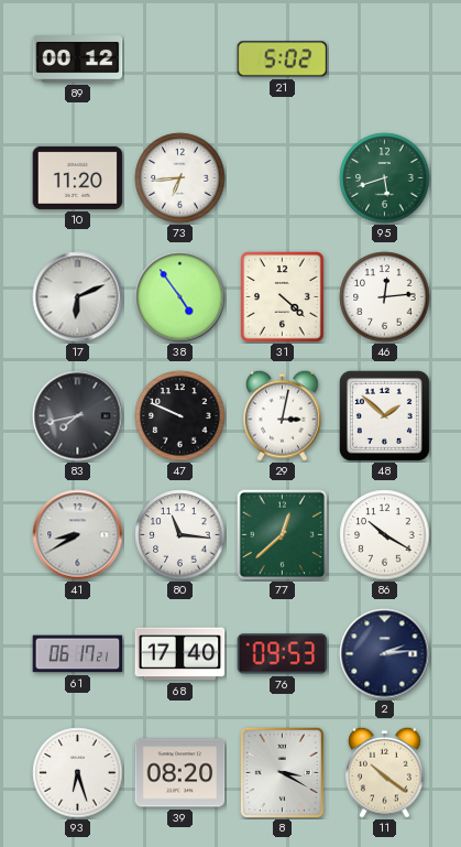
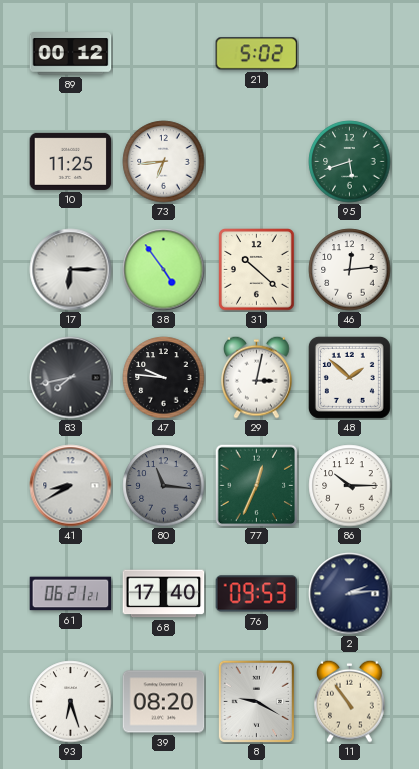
10: 11:20 -> 11:25
17: 6:11 -> 6:15
31: 4:22 -> 10:22
47: 9:49 -> 9:46
80 dial: white -> grey
77: 12:38 -> 12:34
86: 10:20 -> 10:15
61: 06:17 -> 06:21
8: 3:20 -> 9:20
11: 10:21 -> 10:54
